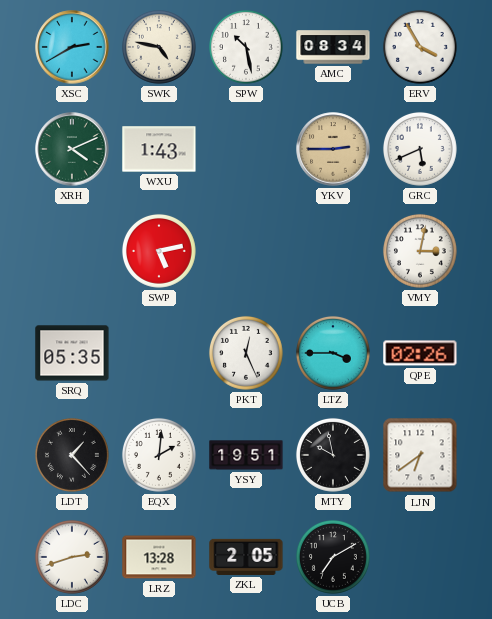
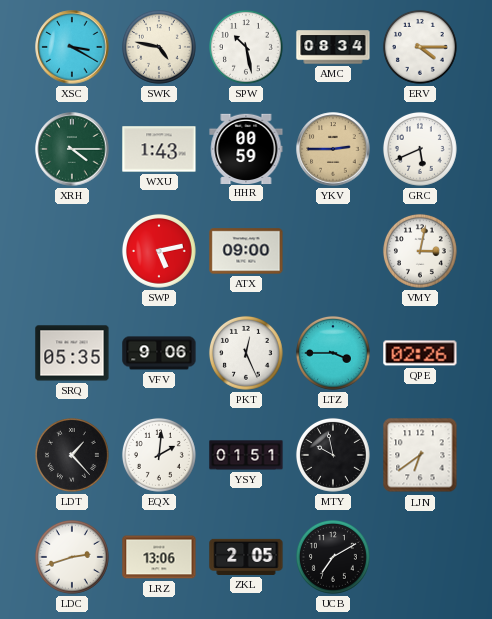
XSC: 2:40 -> 3:20
ERV: 3:55 -> 4:15
XRH: 4:11 -> 4:15
HHR: none -> 00:59
ATX: none -> 09:00
VFV: none -> 9:06
YSY: 19:51 -> 01:51
LRZ: 13:28 -> 13:06
